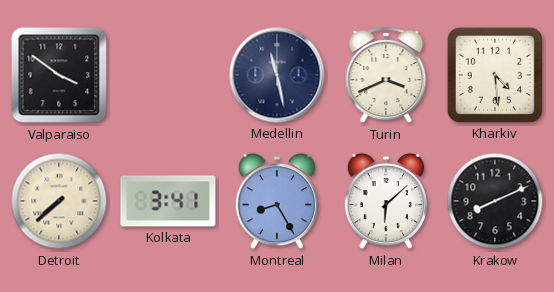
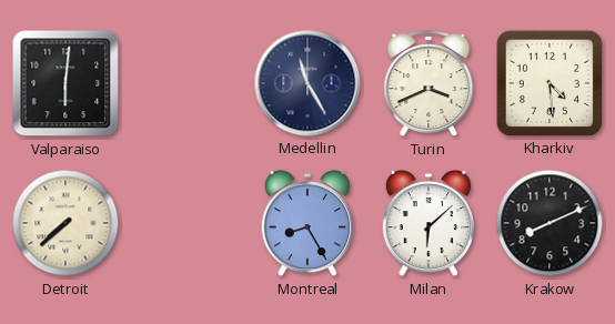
Valparaiso: 3:51 -> 6:01
Medellin: 11:28 -> 11:25
Kolkata: 3:41 -> none
